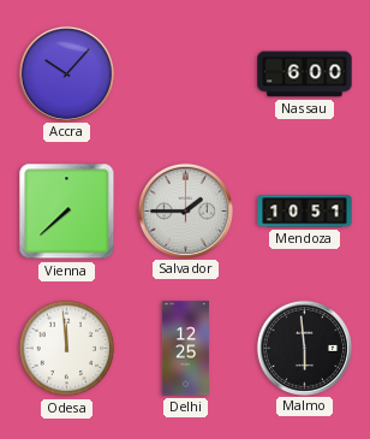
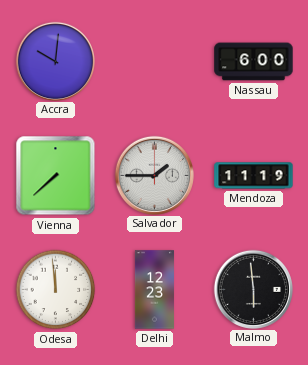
Accra: 10:07 -> 10:01
Mendoza: 10:51 -> 11:19
Delhi: 12:25 -> 12:23
